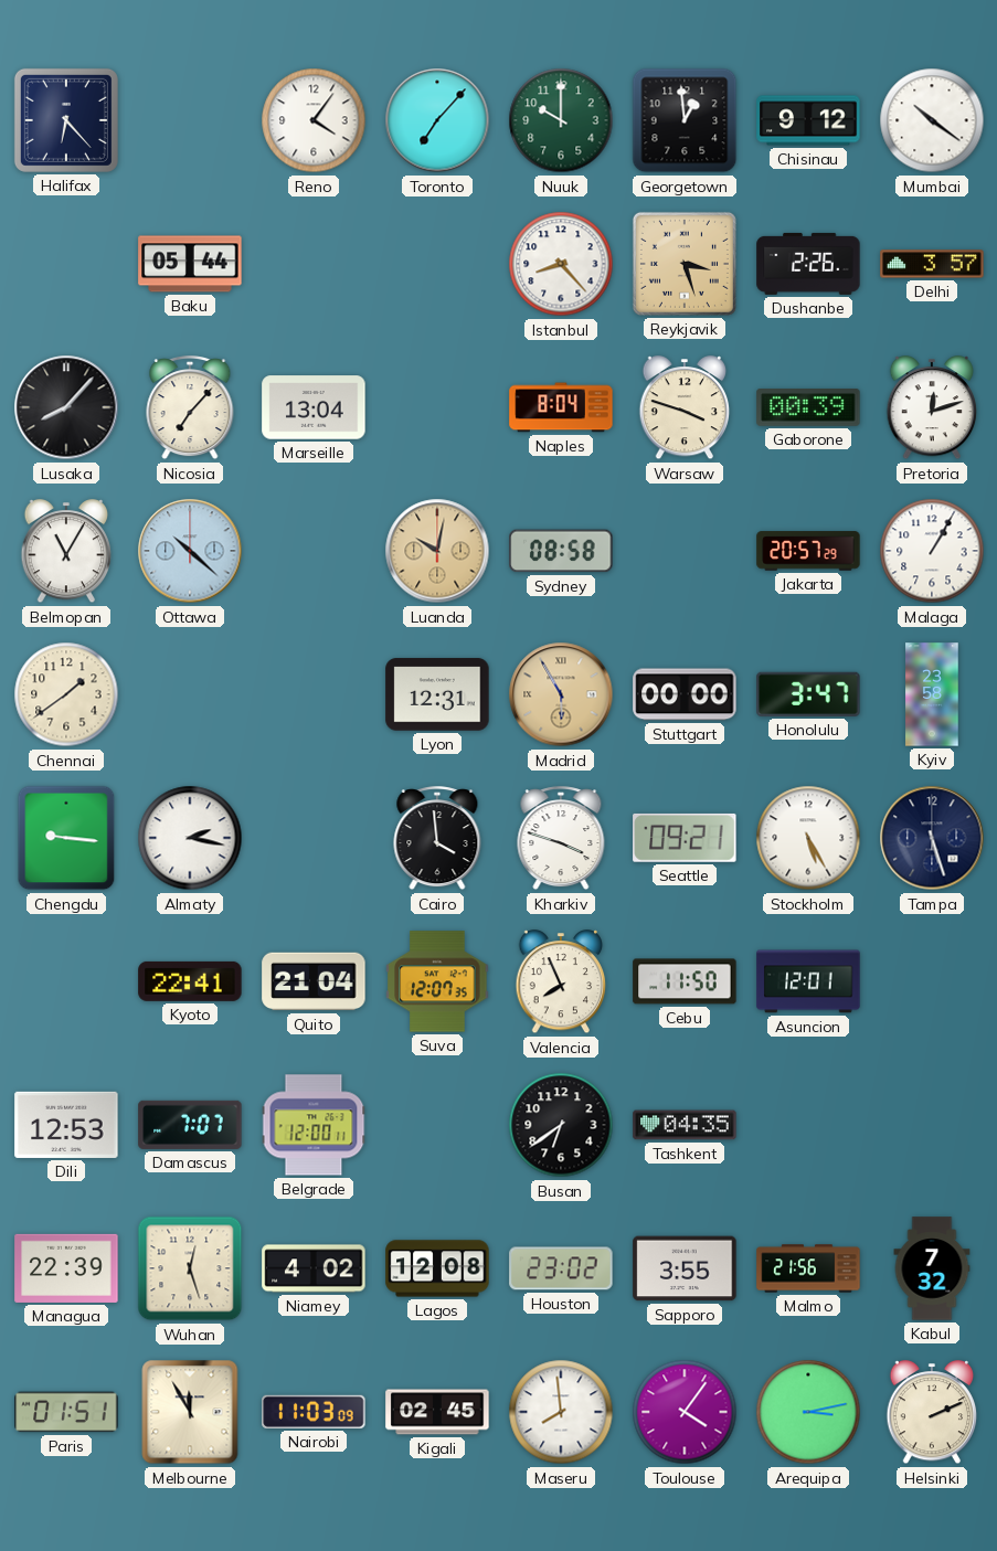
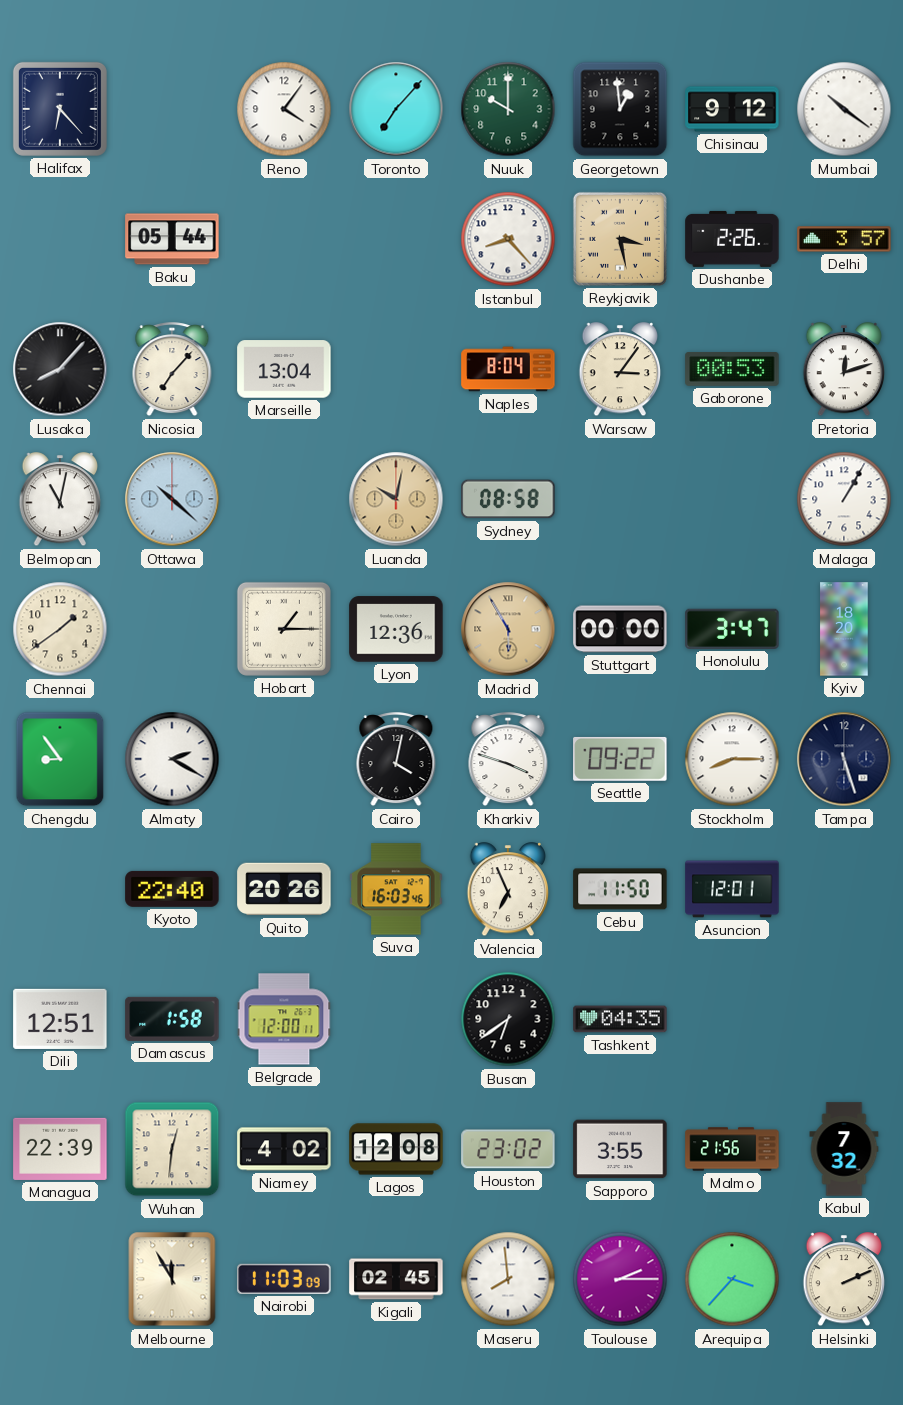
Reykjavik: 3:27 -> 3:28
Warsaw: 3:48 -> 3:06
Gaborone: 00:39 -> 00:53
Belmopan: 11:05 -> 11:02
Jakarta: 20:57 -> none
Hobart: none -> 1:15
Lyon: 12:31 -> 12:36
Kyiv: 23:58 -> 18:20
Chengdu: 9:16 -> 8:54
Almaty: 2:17 -> 2:20
Cairo: 3:59 -> 4:02
Seattle: 09:21 -> 09:22
Stockholm: 5:25 -> 8:15
Kyoto: 22:41 -> 22:40
Quito: 21:04 -> 20:26
Suva: 12:07 -> 16:03
Valencia: 7:56 -> 6:56
Dili: 12:53 -> 12:51
Damascus: 7:07 -> 1:58
Wuhan: 12:27 -> 12:31
Paris: 01:51 -> none
Toulouse: 4:06 -> 2:15
Arequipa: 3:13 -> 3:37
